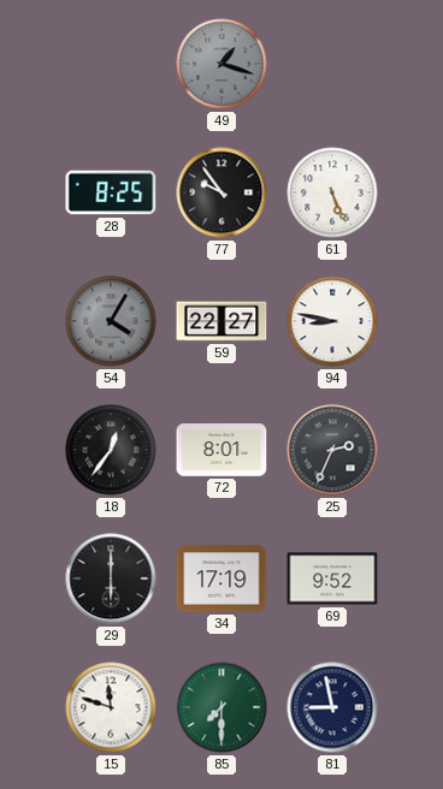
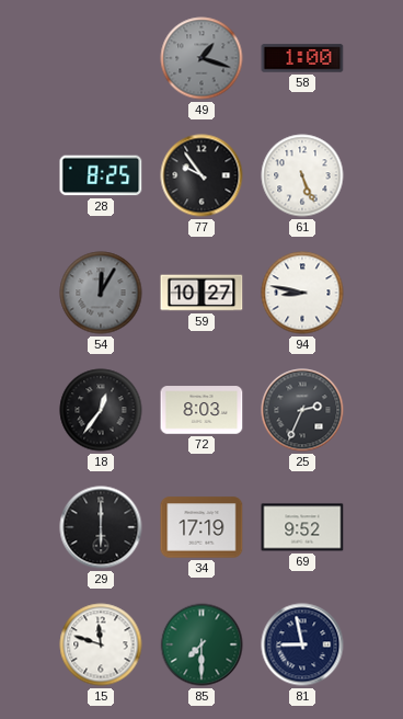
58: none -> 1:00
54: 4:05 -> 12:05
59: 22:27 -> 10:27
72: 8:01 -> 8:03
